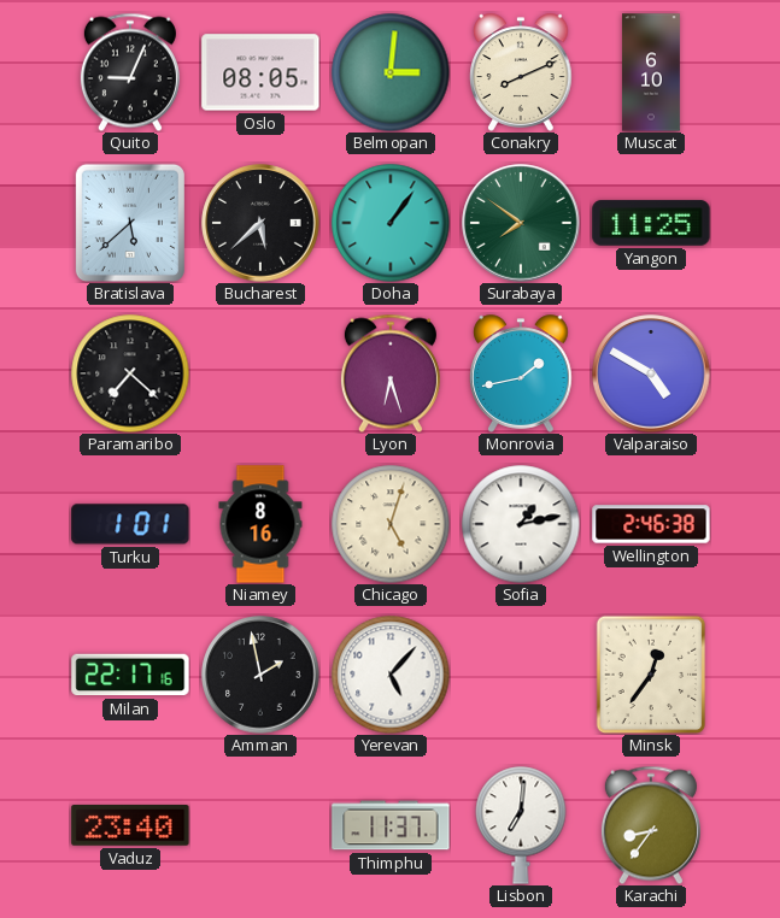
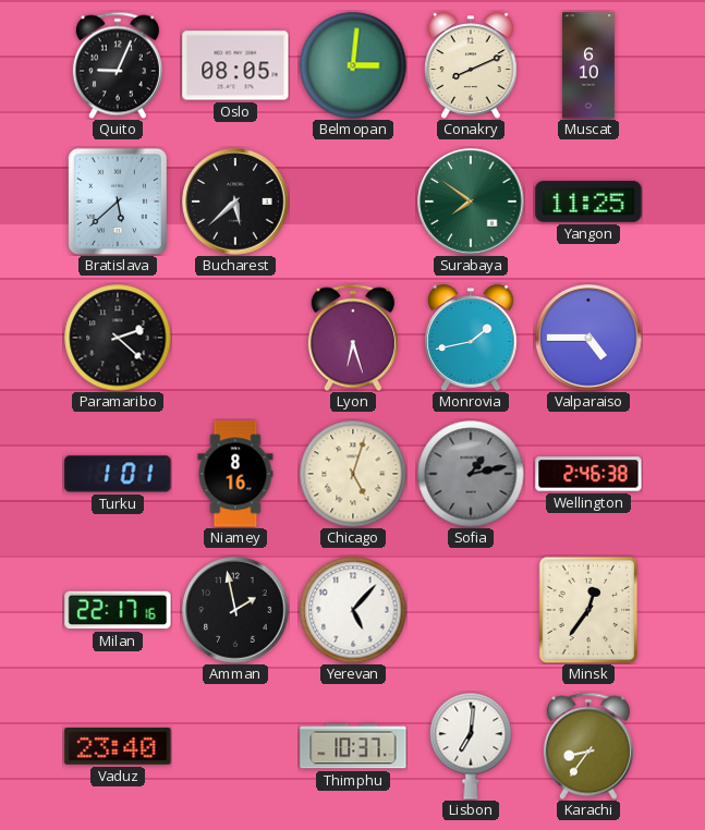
Doha: 1:06 -> none
Paramaribo: 7:22 -> 2:22
Valparaiso: 4:50 -> 4:45
Sofia dial: white -> grey
Thimphu: 11:37 -> 10:37
